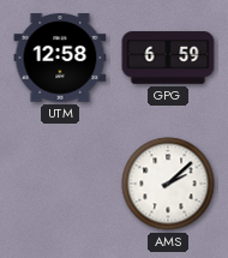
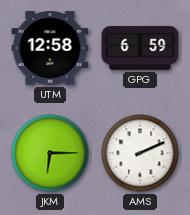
JKM: none -> 6:15
AMS: 2:08 -> 2:11
